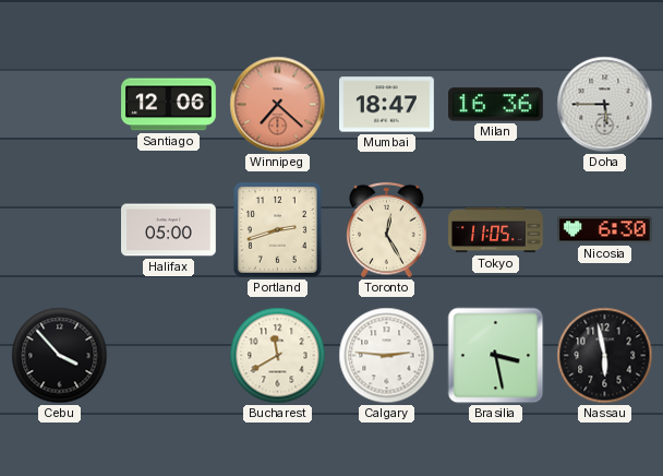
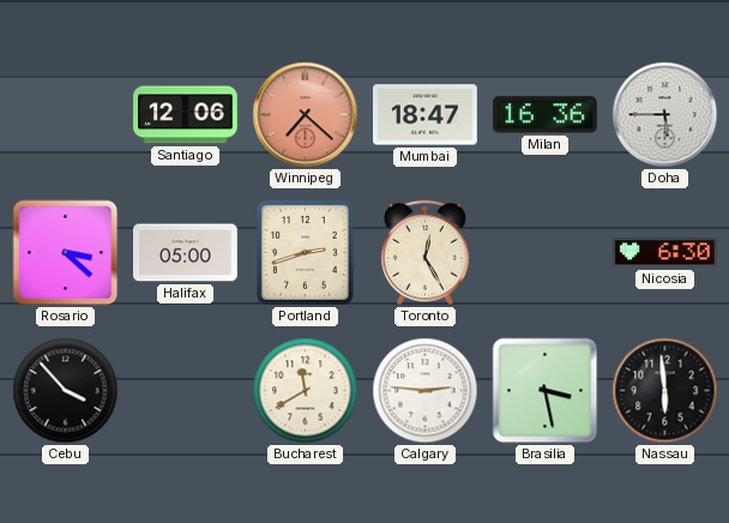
Rosario: none -> 3:22
Tokyo: 11:05 -> none
Nassau: 5:58 -> 5:59
